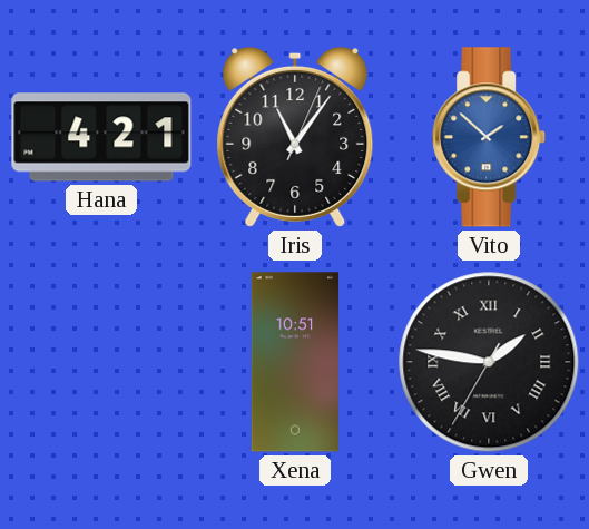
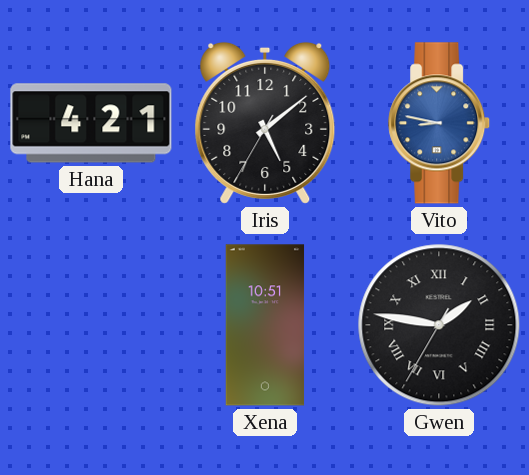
Iris: 11:06 -> 5:08
Vito: 1:52 -> 8:47
